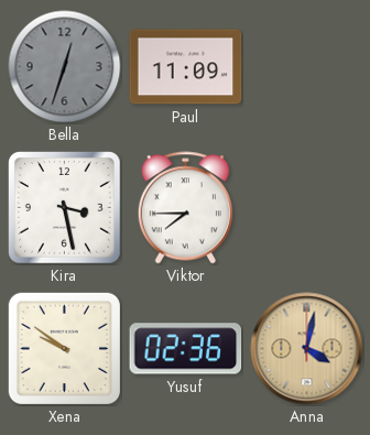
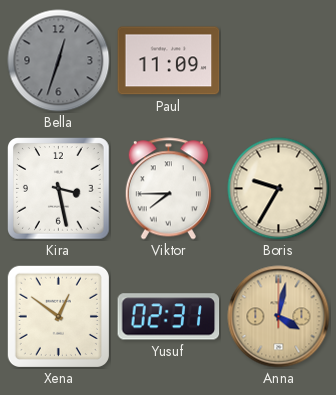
Boris: none -> 9:35
Xena: 9:51 -> 12:51
Yusuf: 02:36 -> 02:31
